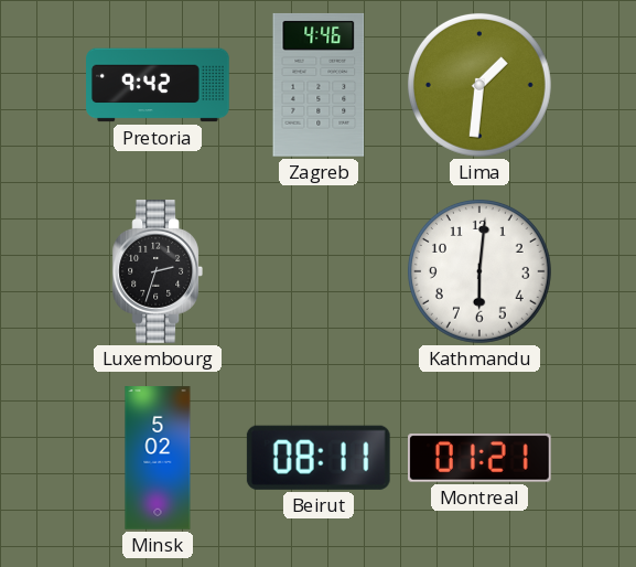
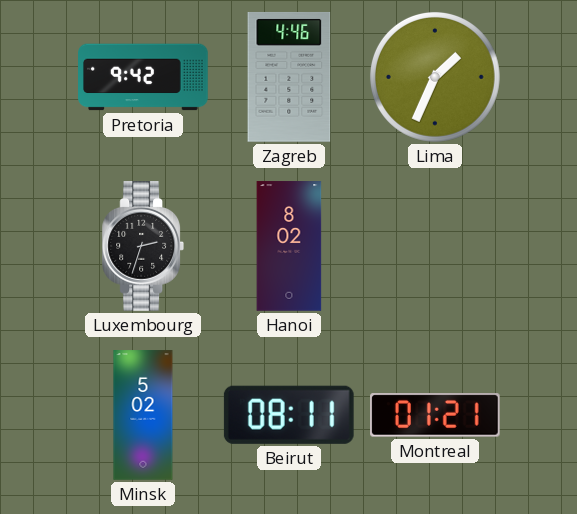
Lima: 1:31 -> 1:34
Hanoi: none -> 8:02
Kathmandu: 6:01 -> none
